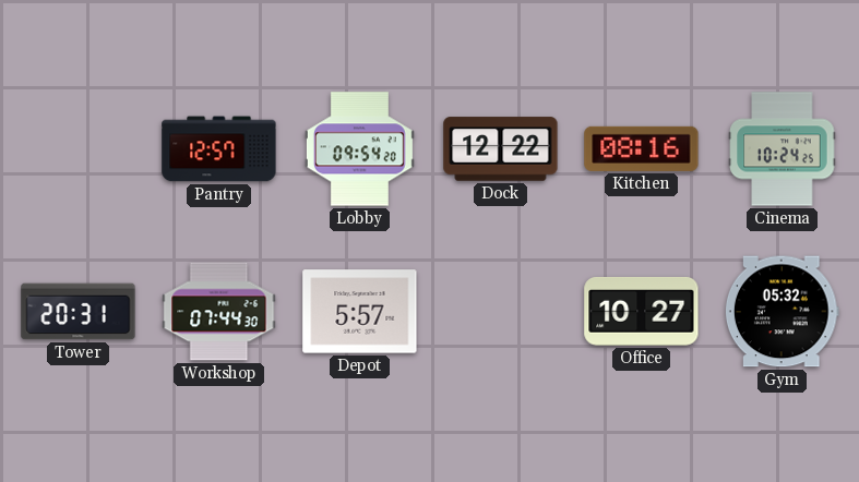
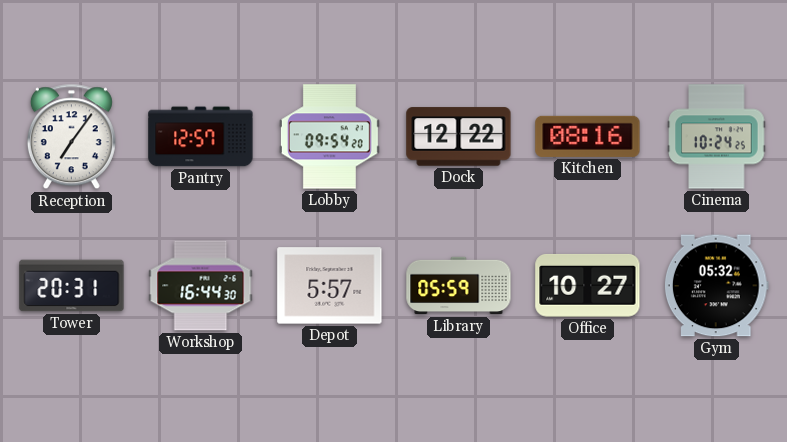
Reception: none -> 7:06
Workshop: 07:44 -> 16:44
Library: none -> 05:59
